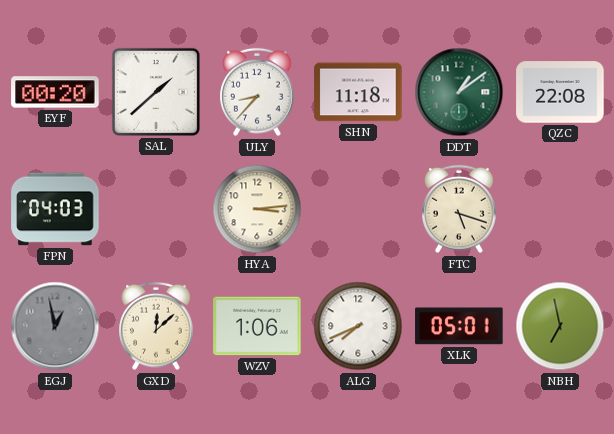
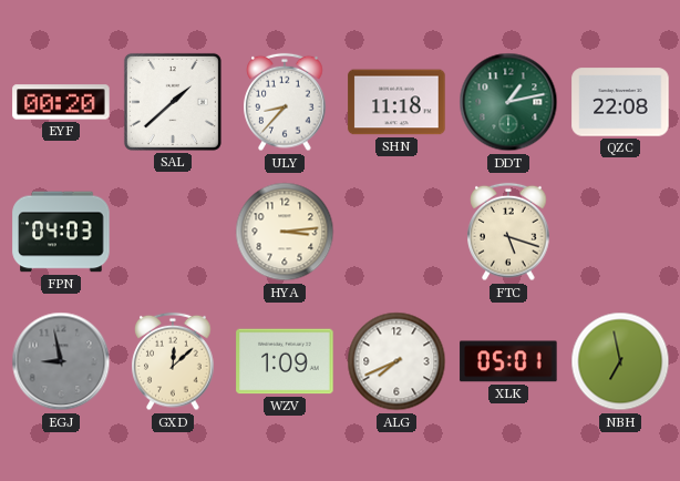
DDT: 1:09 -> 1:13
EGJ: 12:58 -> 8:58
WZV: 1:06 -> 1:09
